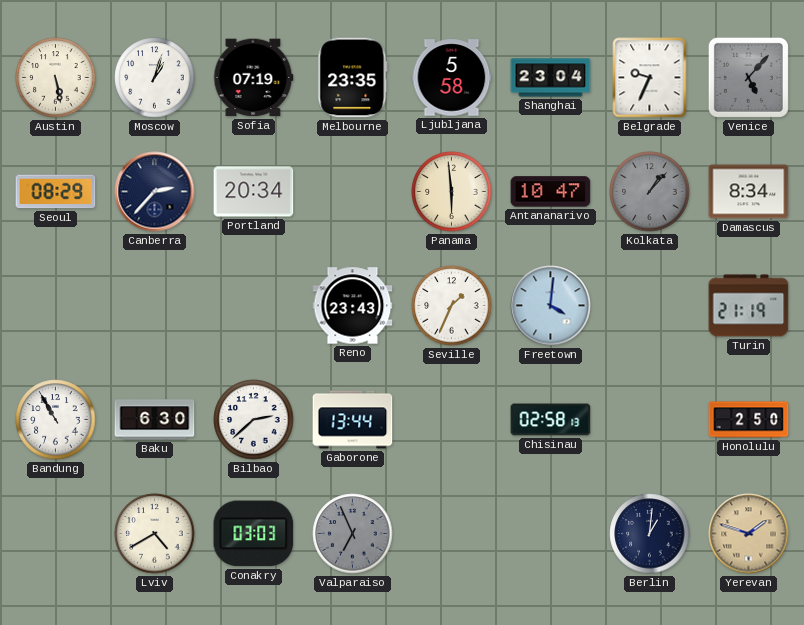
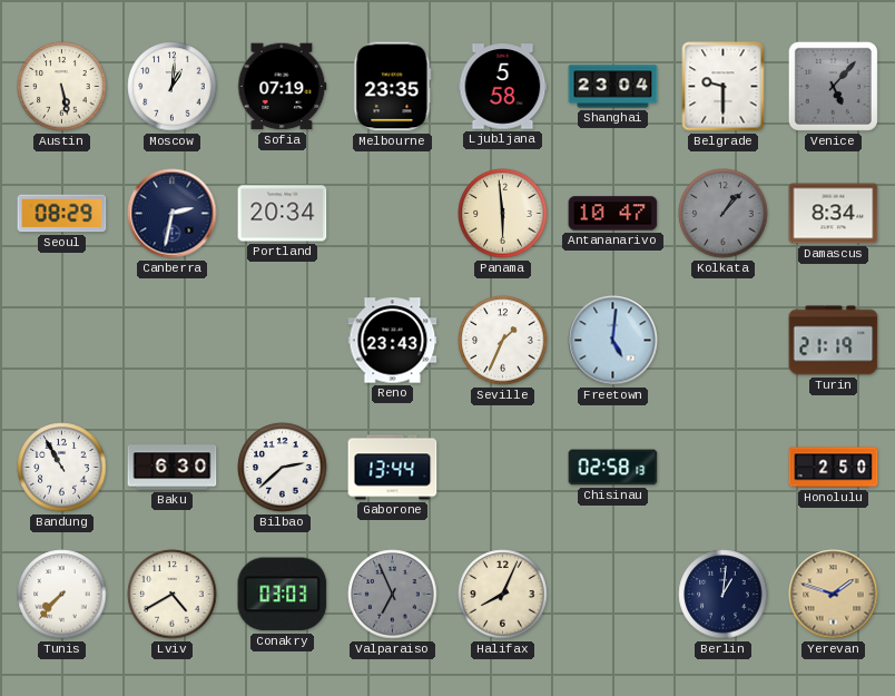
Moscow: 1:03 -> 1:01
Belgrade: 9:34 -> 9:30
Canberra: 2:37 -> 2:32
Freetown: 4:01 -> 5:01
Tunis: none -> 7:37
Halifax: none -> 8:04
